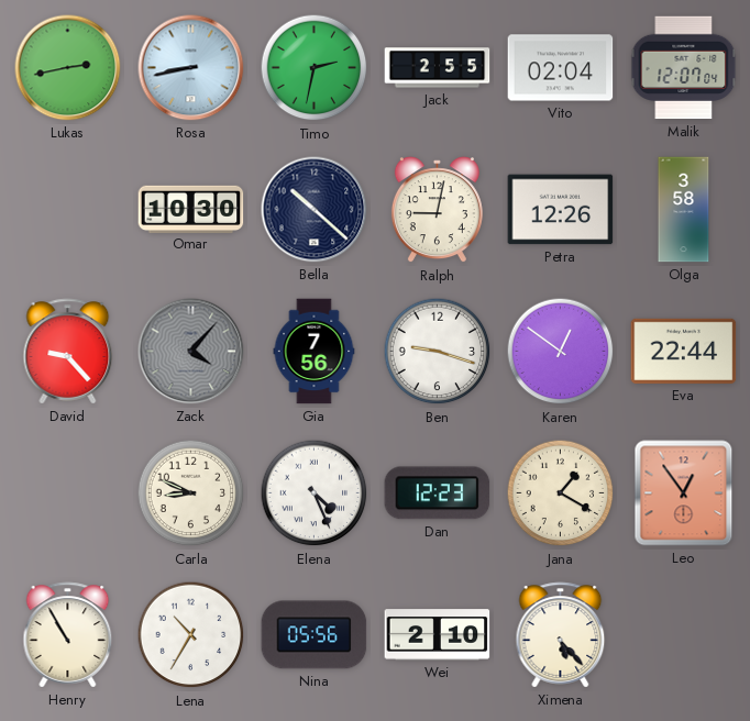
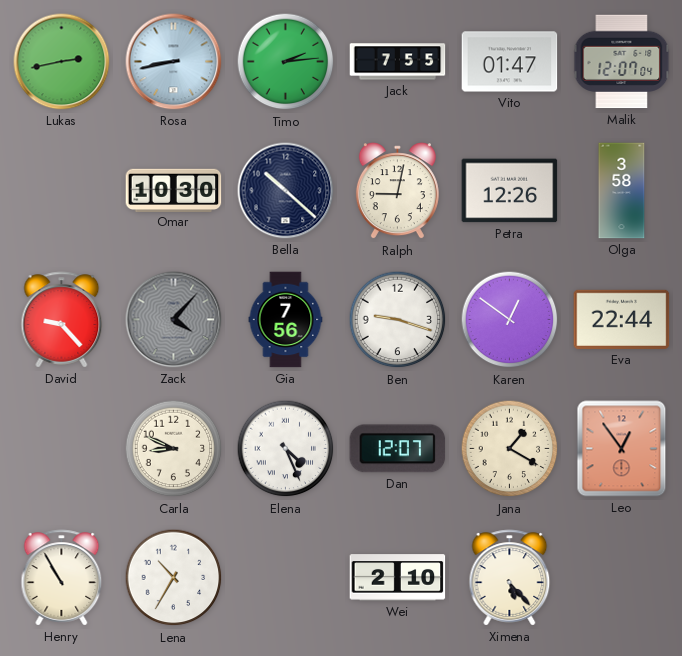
Timo: 2:32 -> 2:14
Jack: 2:55 -> 7:55
Vito: 02:04 -> 01:47
Dan: 12:23 -> 12:07
Nina: 05:56 -> none
